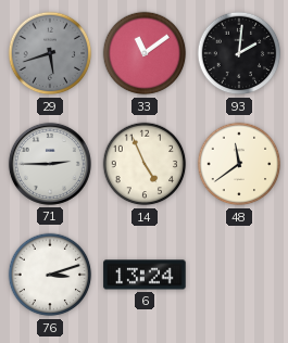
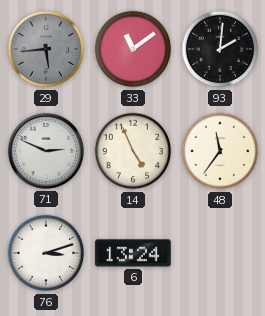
29: 5:42 -> 5:44
71: 2:45 -> 2:49
48: 11:39 -> 11:36
